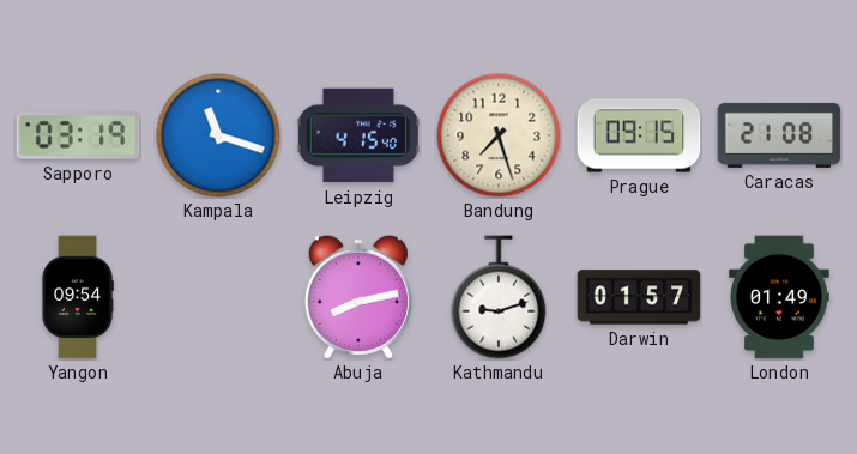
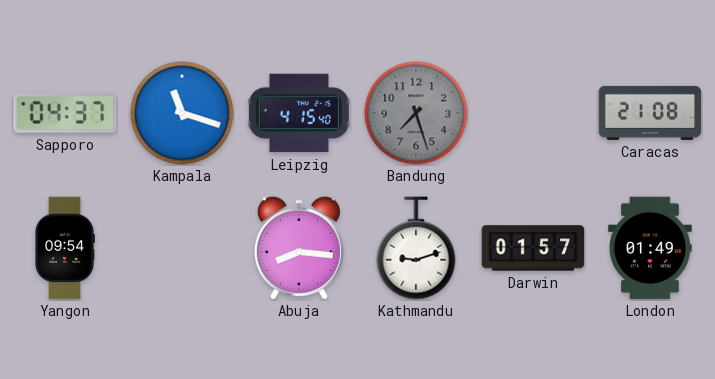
Sapporo: 03:19 -> 04:37
Bandung dial: cream -> grey
Prague: 09:15 -> none
Abuja: 8:13 -> 8:16
